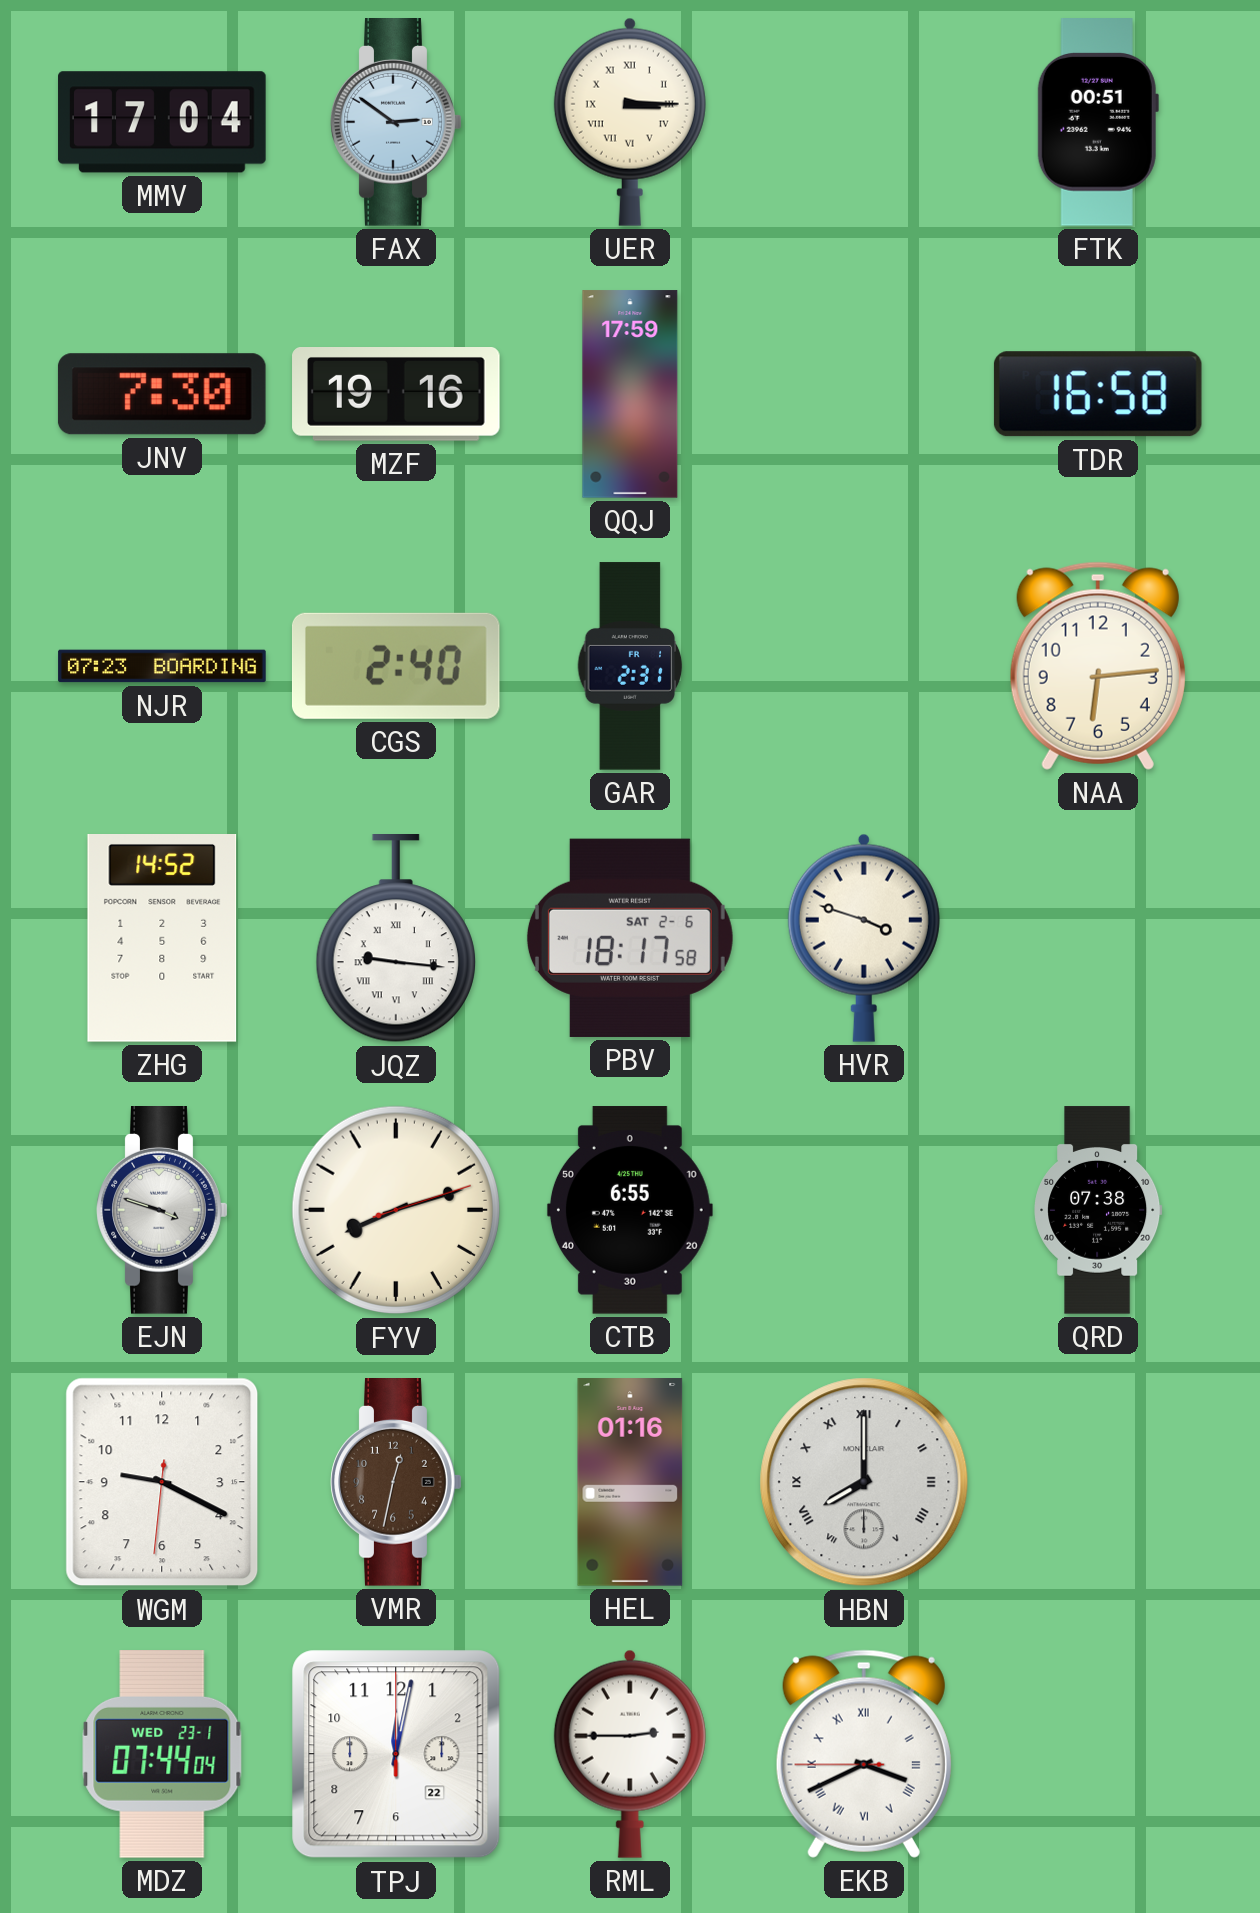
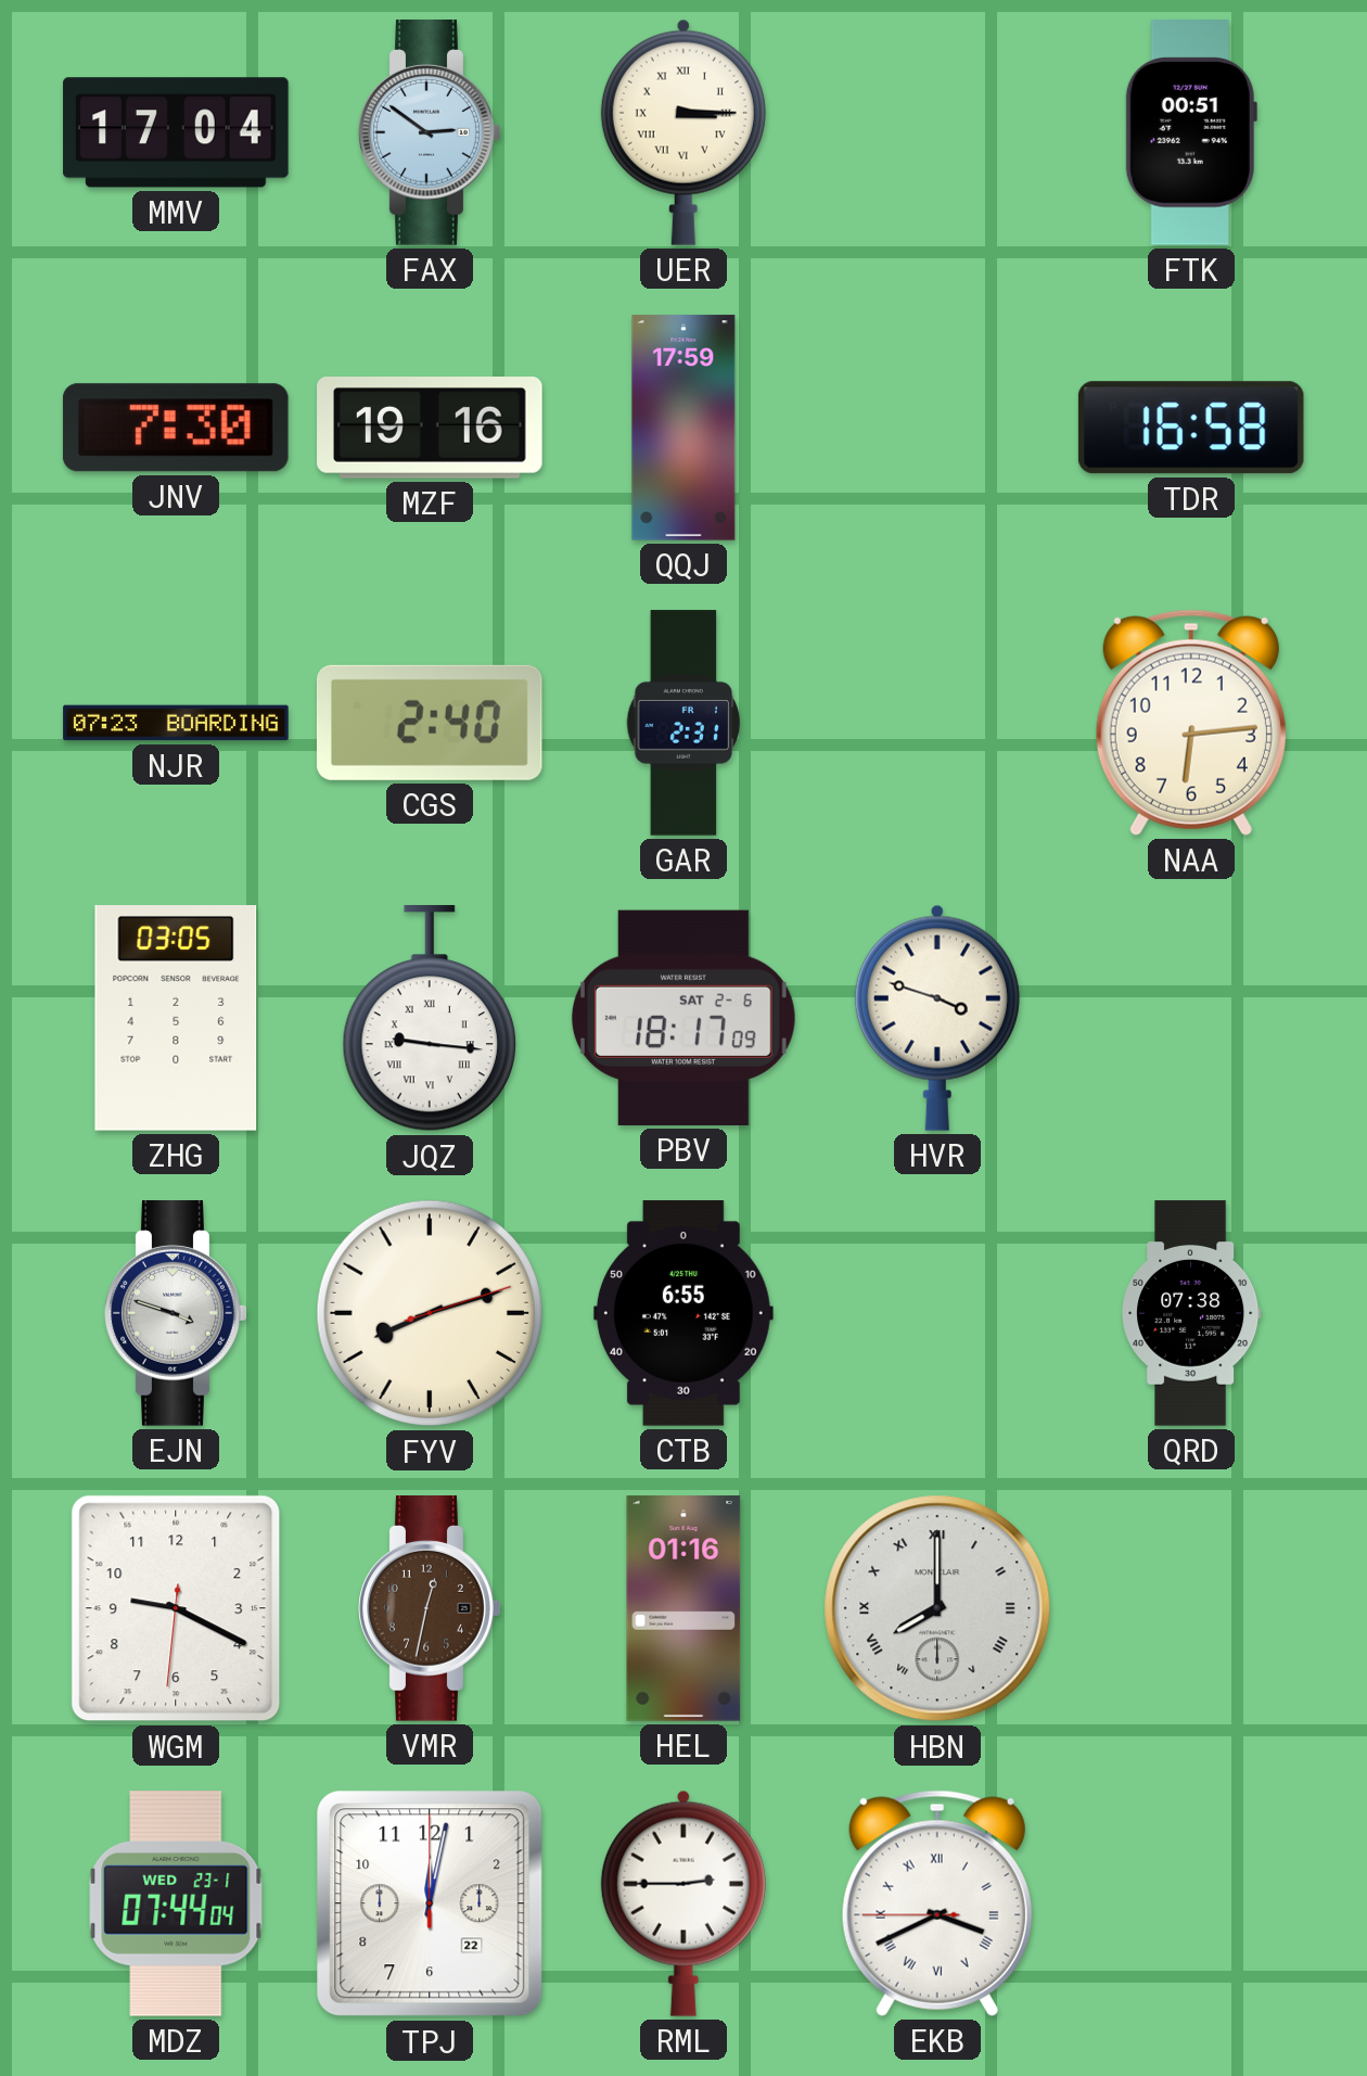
ZHG: 14:52 -> 03:05
PBV: 18:17:58 -> 18:17:09
